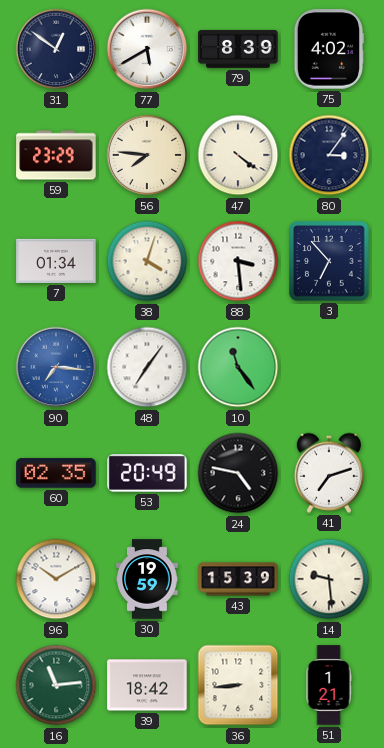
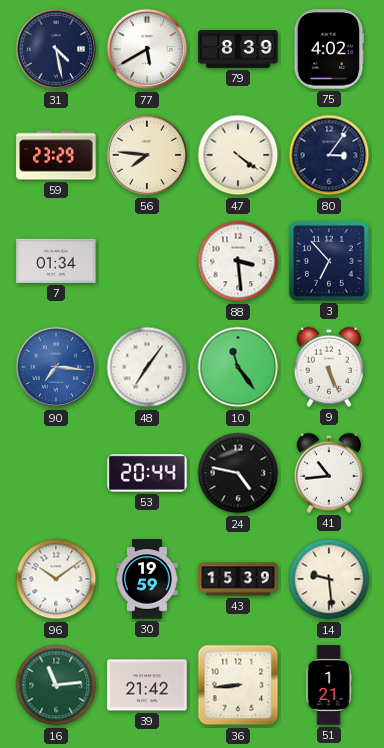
31: 12:51 -> 4:28
38: 4:03 -> none
9: none -> 5:26
60: 02:35 -> none
53: 20:49 -> 20:44
41: 7:12 -> 10:44
96: 10:10 -> 10:09
39: 18:42 -> 21:42
